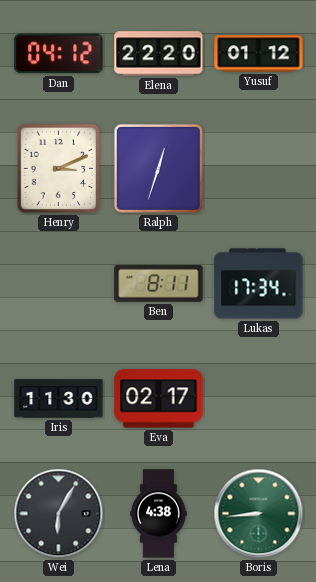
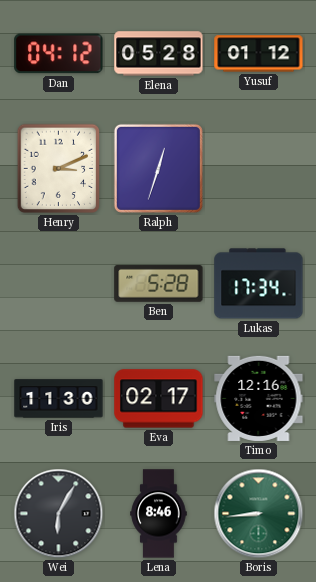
Elena: 22:20 -> 05:28
Ben: 8:11 -> 5:28
Timo: none -> 12:16
Lena: 4:38 -> 8:46
